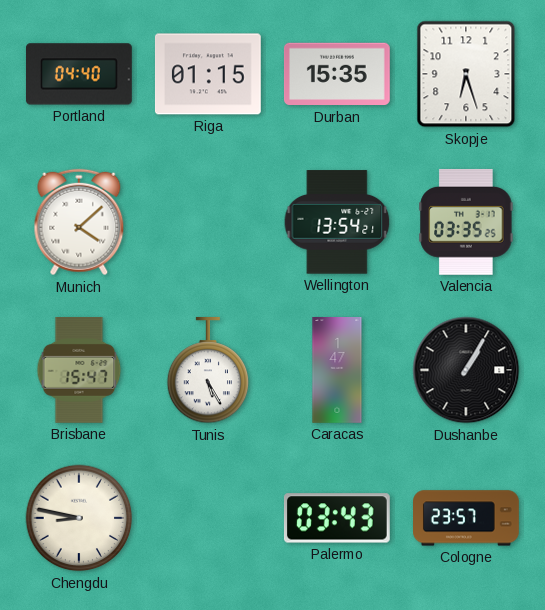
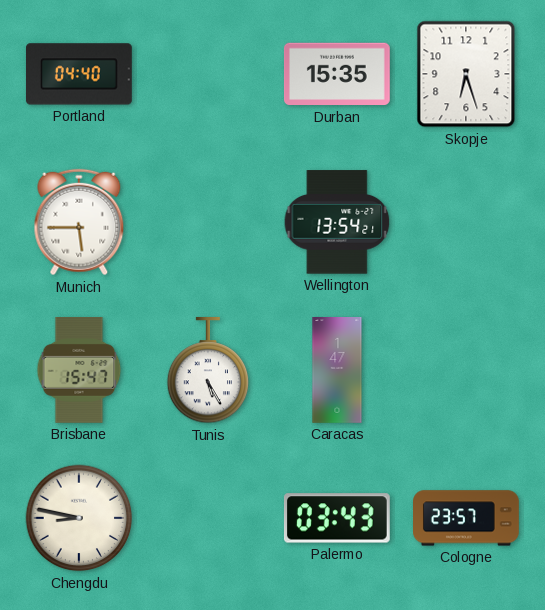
Riga: 01:15 -> none
Munich: 4:08 -> 5:45
Valencia: 03:35 -> none
Dushanbe: 1:05 -> none
